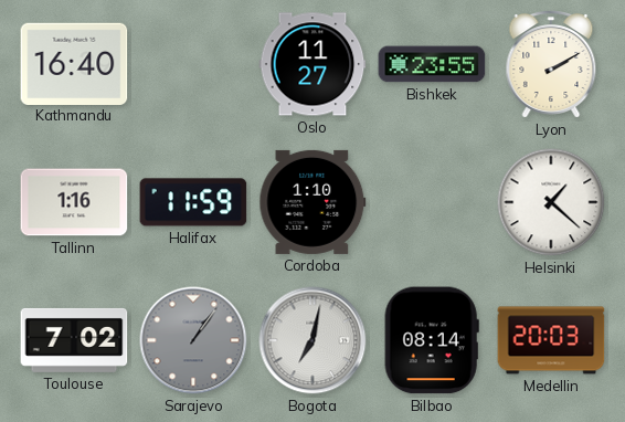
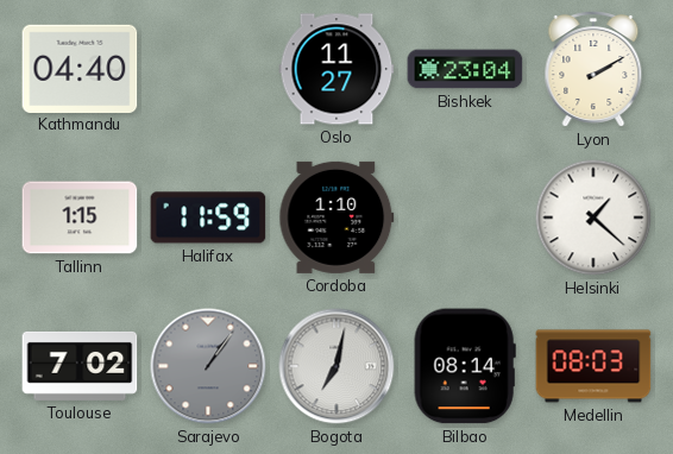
Kathmandu: 16:40 -> 04:40
Bishkek: 23:55 -> 23:04
Tallinn: 1:16 -> 1:15
Medellin: 20:03 -> 08:03
